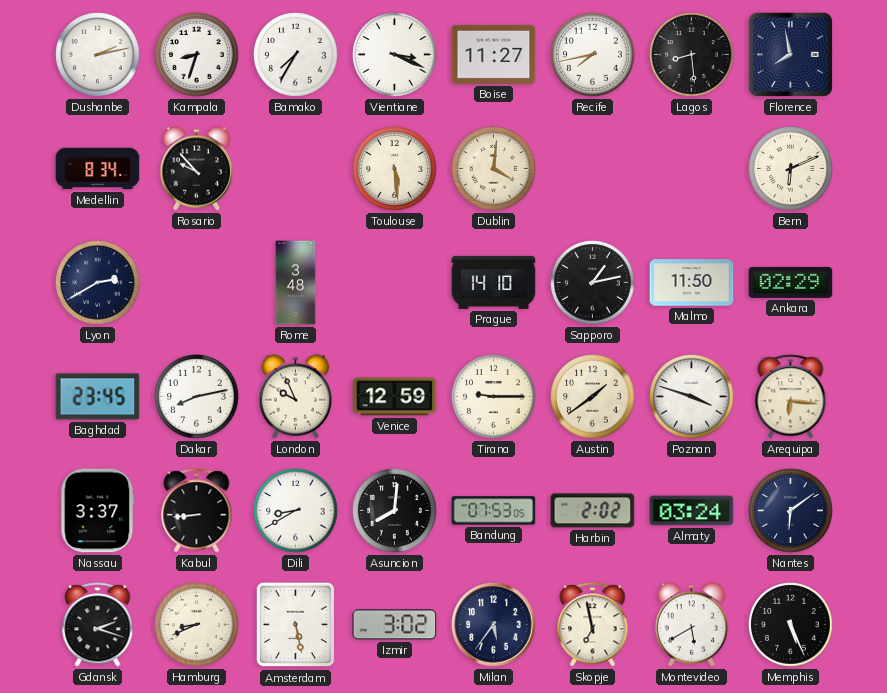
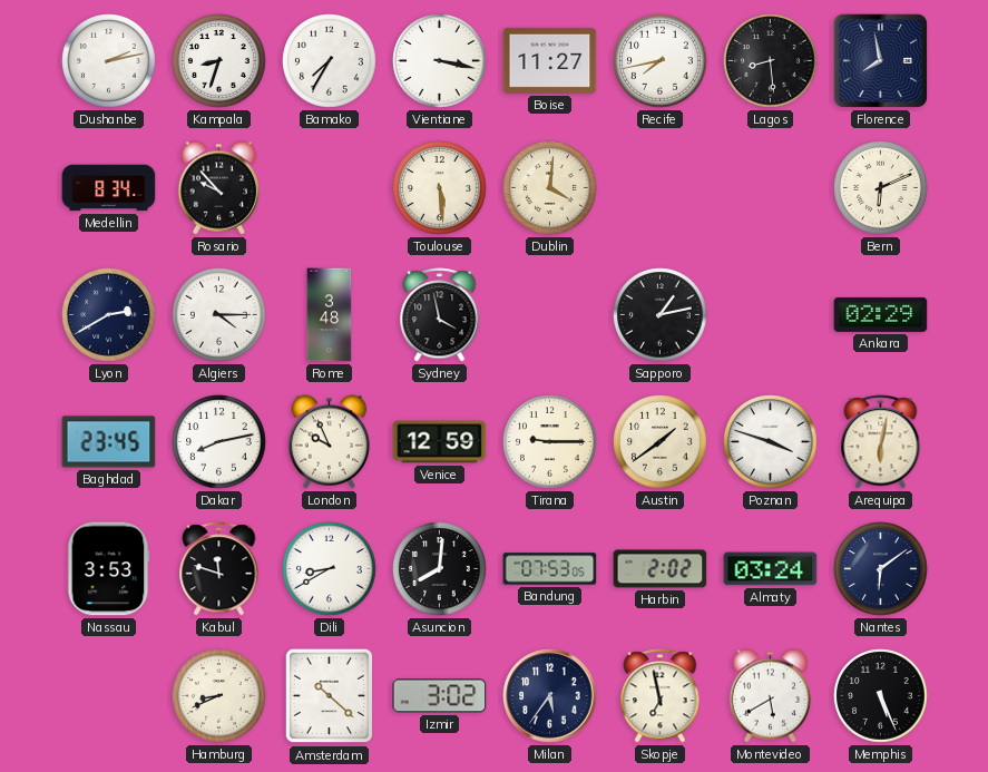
Vientiane: 3:19 -> 3:17
Algiers: none -> 4:15
Sydney: none -> 3:58
Prague: 14:10 -> none
Malmo: 11:50 -> none
Arequipa: 6:16 -> 6:02
Nassau: 3:37 -> 3:53
Kabul: 8:44 -> 11:48
Gdansk: 2:18 -> none
Amsterdam: 5:28 -> 10:22
